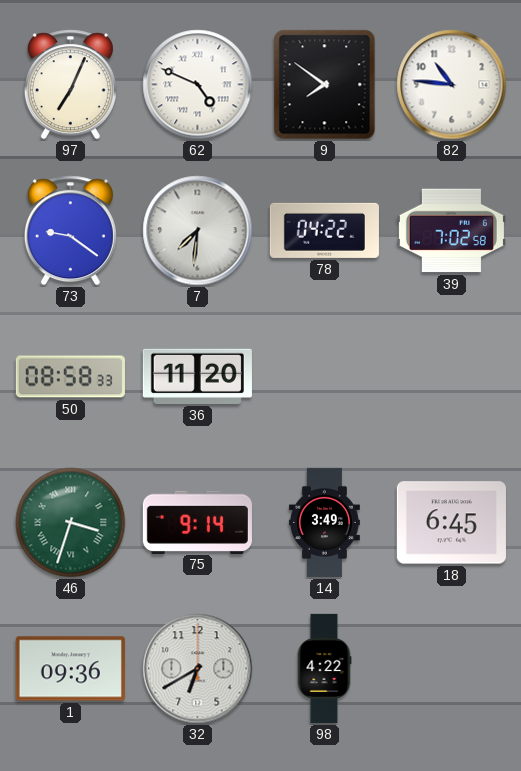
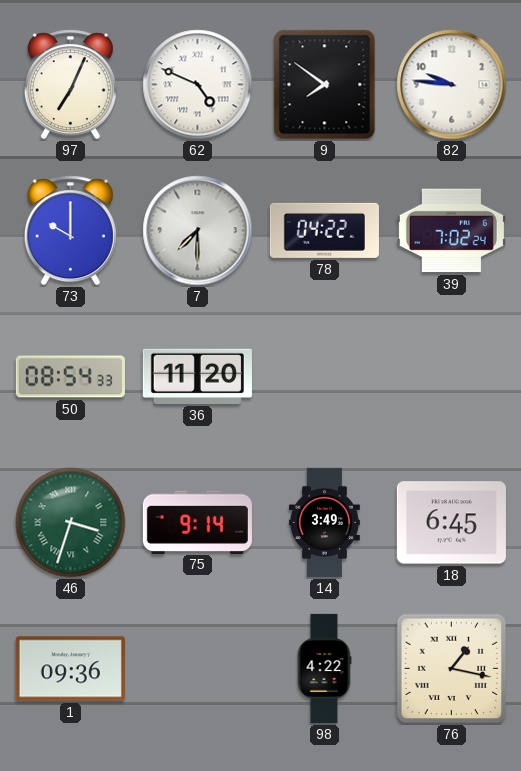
82: 10:46 -> 9:46
73: 9:21 -> 10:00
7: 7:31 -> 7:30
39: 7:02:58 -> 7:02:24
50: 08:58 -> 08:54
32: 6:40 -> none
76: none -> 1:17
